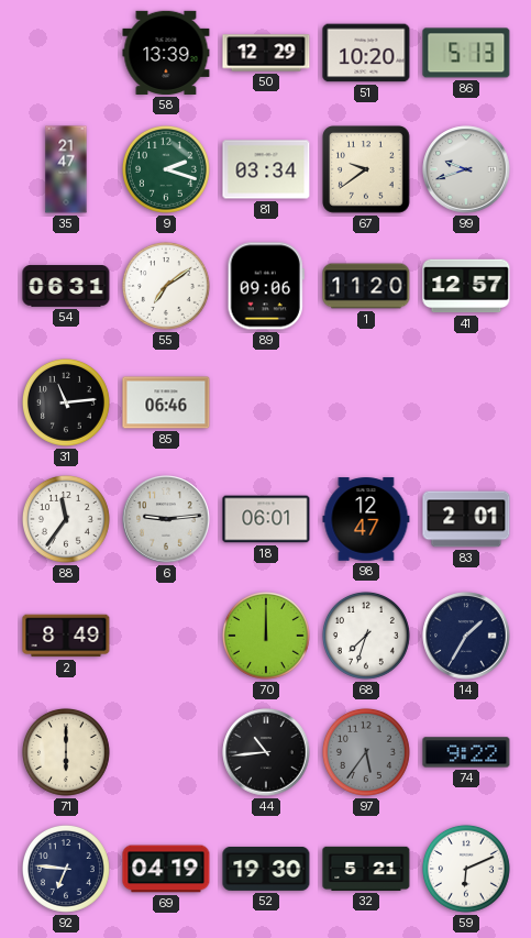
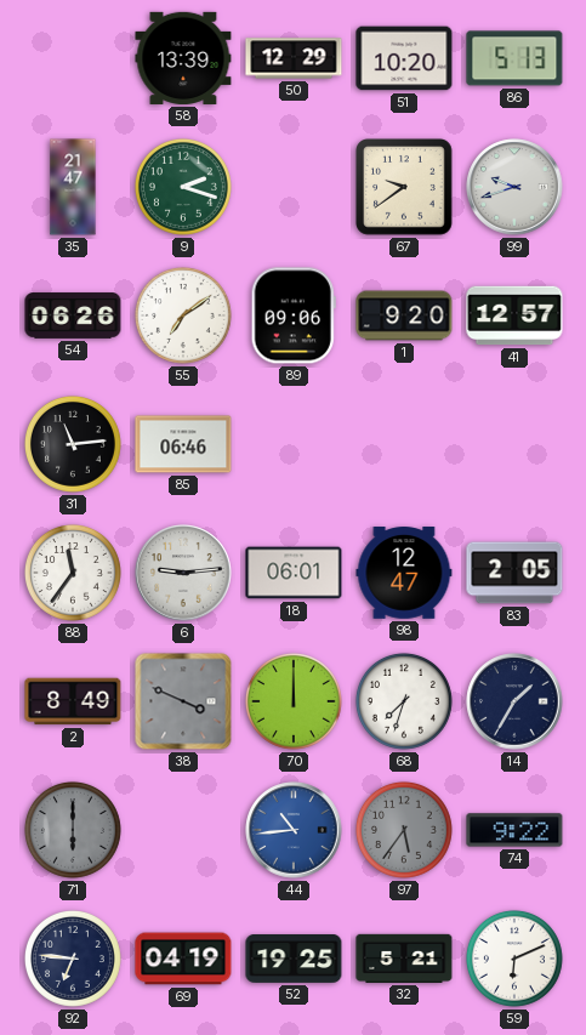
81: 03:34 -> none
54: 06:31 -> 06:26
1: 11:20 -> 9:20
83: 2:01 -> 2:05
38: none -> 3:49
71 dial: cream -> grey
44 dial: black -> blue
52: 19:30 -> 19:25
